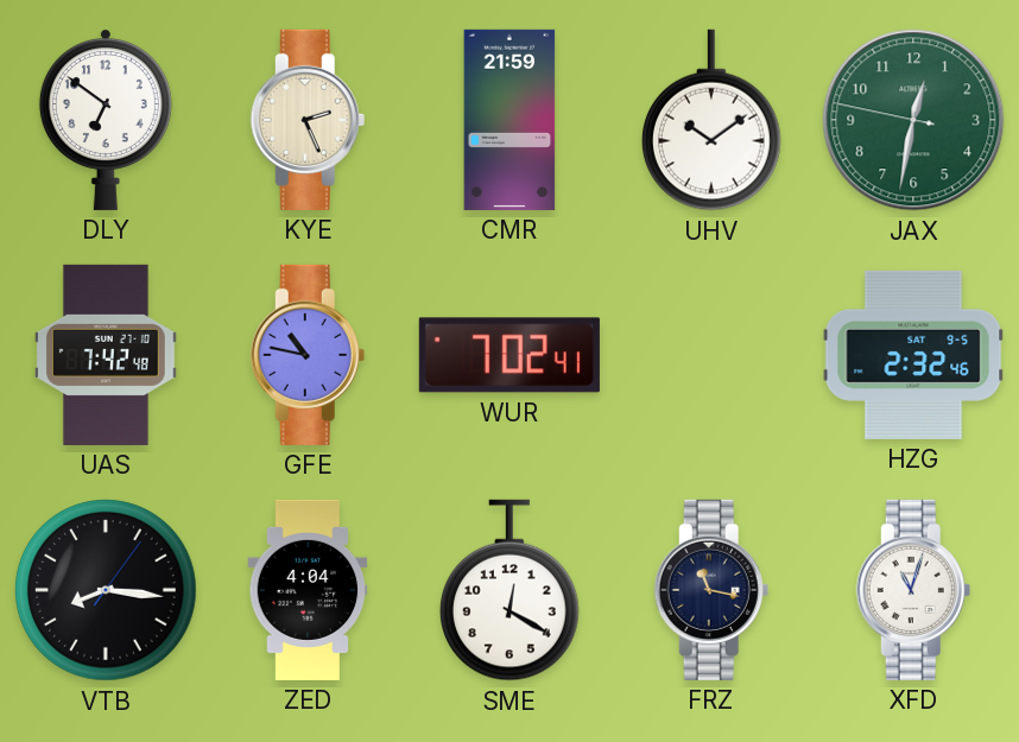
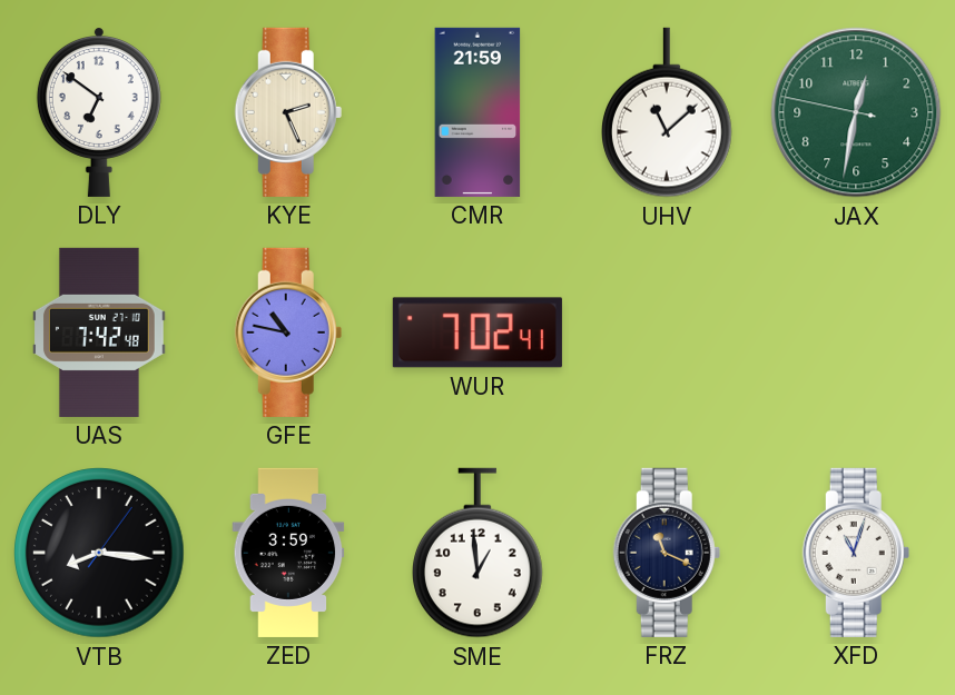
UHV: 10:09 -> 11:08
HZG: 2:32 -> none
ZED: 4:04 -> 3:59
SME: 12:20 -> 12:59
FRZ: 11:17 -> 11:19
